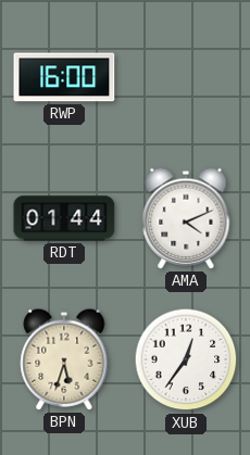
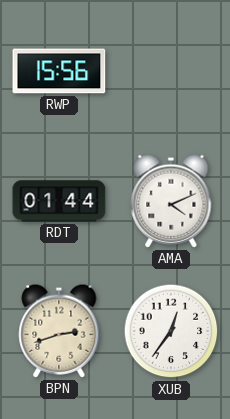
RWP: 16:00 -> 15:56
BPN: 5:33 -> 2:42
